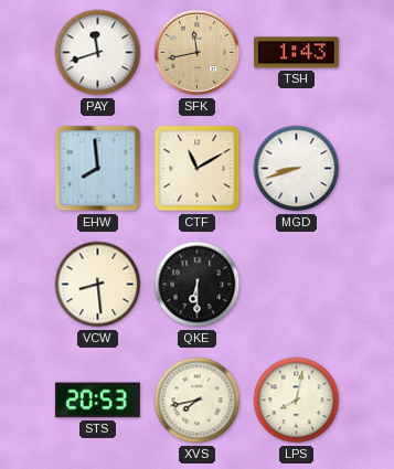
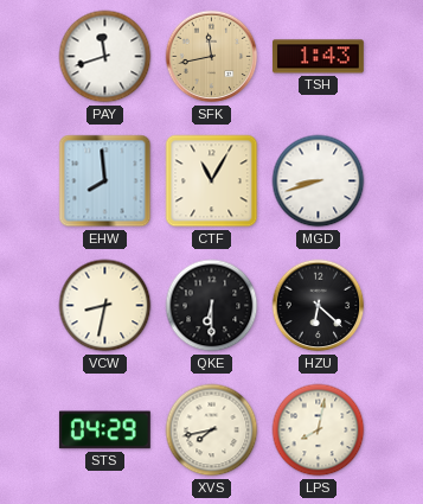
CTF: 11:10 -> 11:05
VCW: 8:29 -> 8:32
HZU: none -> 6:22
STS: 20:53 -> 04:29
